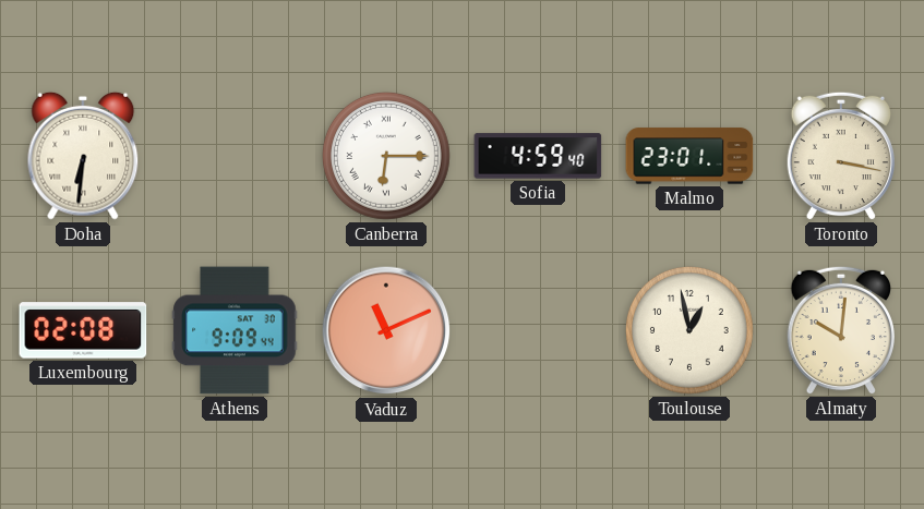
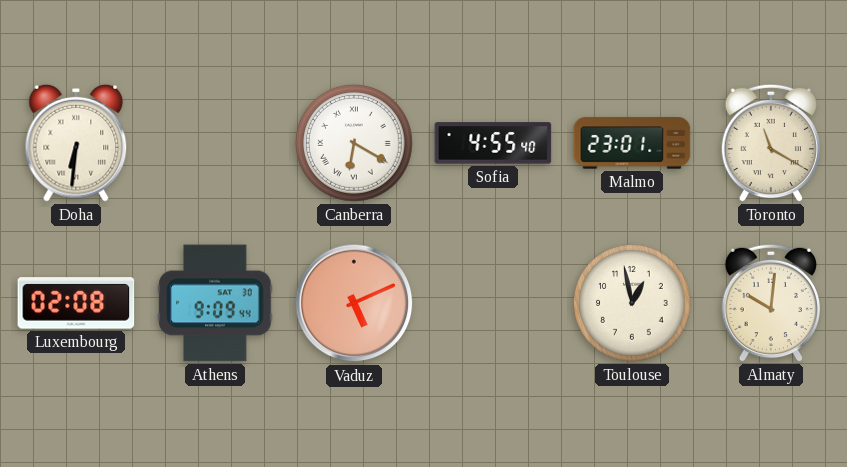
Canberra: 6:15 -> 6:20
Sofia: 4:59 -> 4:55
Toronto: 3:17 -> 11:20
Vaduz: 11:11 -> 5:11
